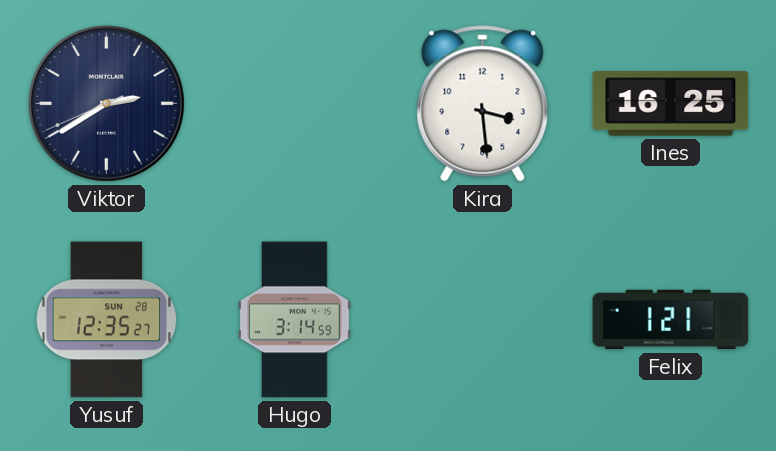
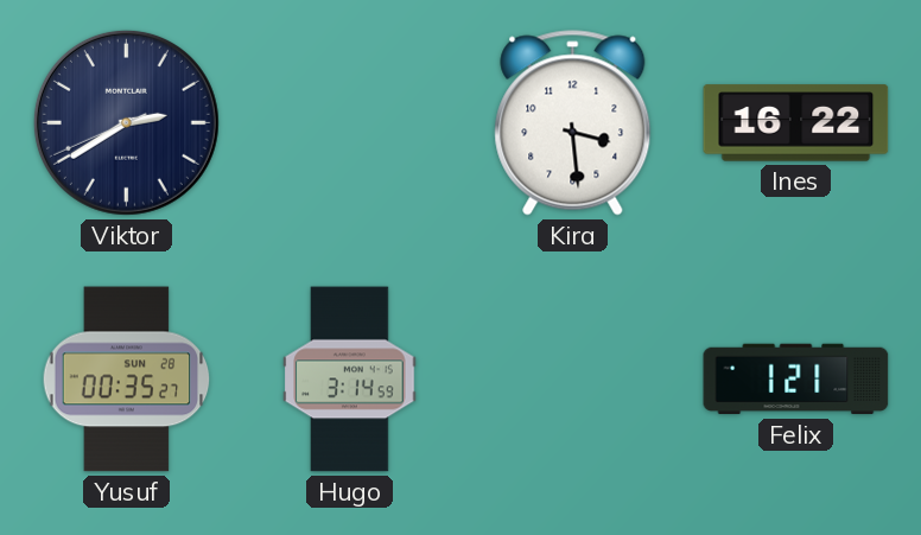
Ines: 16:25 -> 16:22
Yusuf: 12:35 -> 00:35
